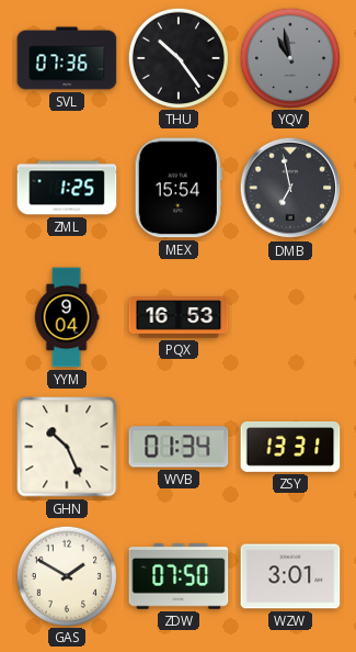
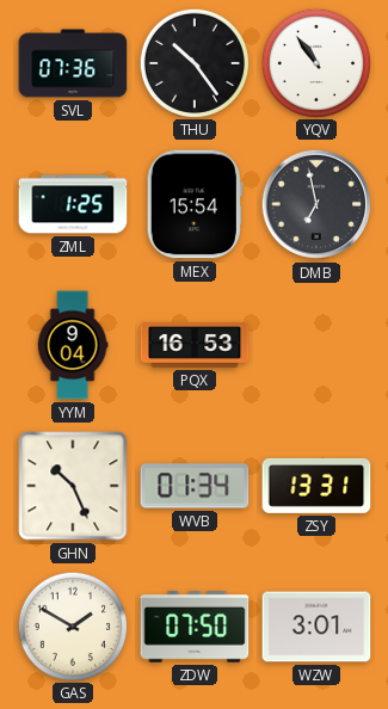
YQV: 10:58 -> 10:54
YQV dial: grey -> white
